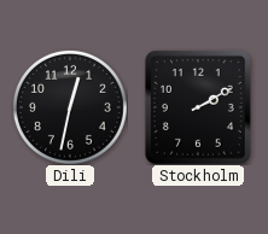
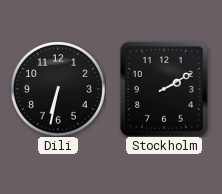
Dili: 12:32 -> 6:32
